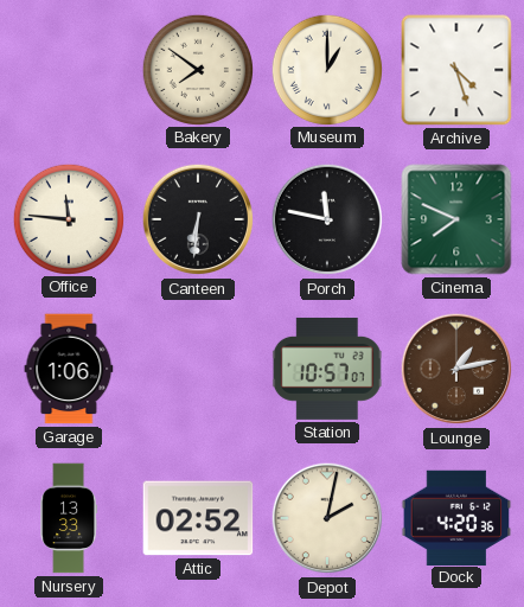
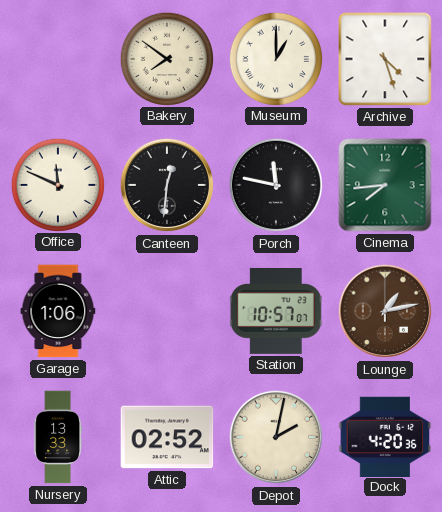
Office: 11:46 -> 11:49
Canteen: 6:31 -> 12:31
Cinema: 7:49 -> 7:44
